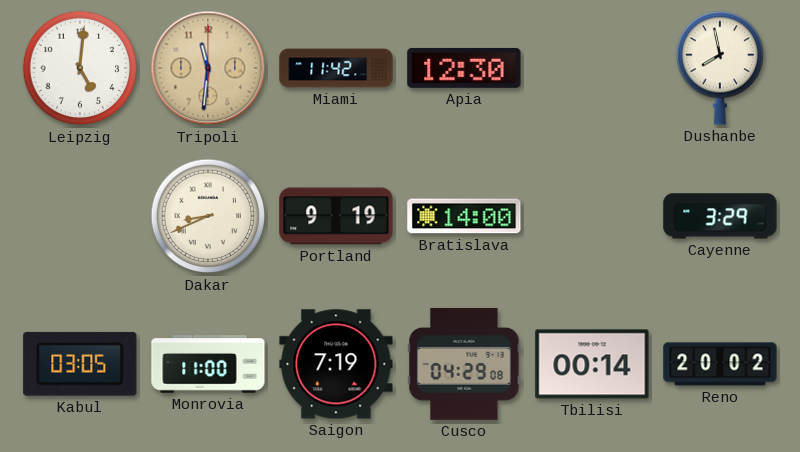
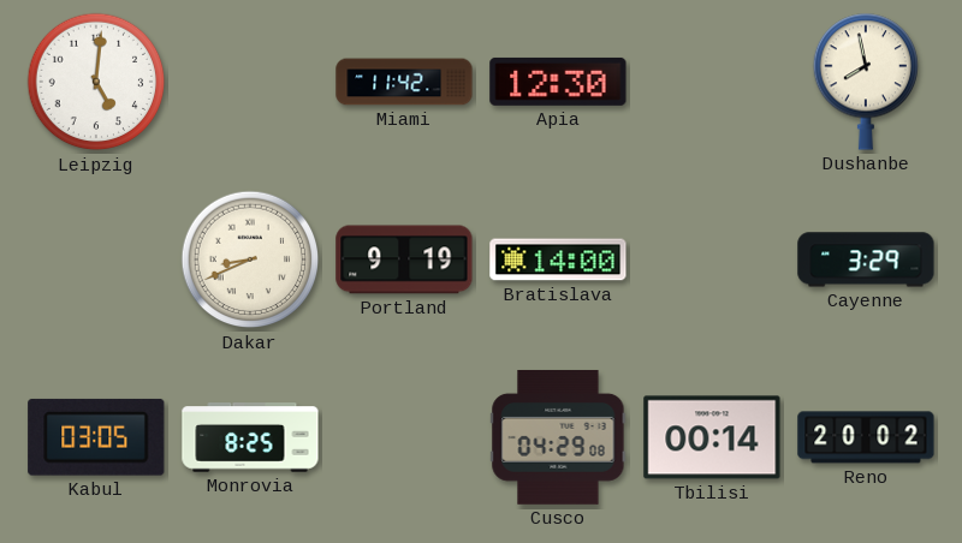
Tripoli: 11:31 -> none
Monrovia: 11:00 -> 8:25
Saigon: 7:19 -> none
